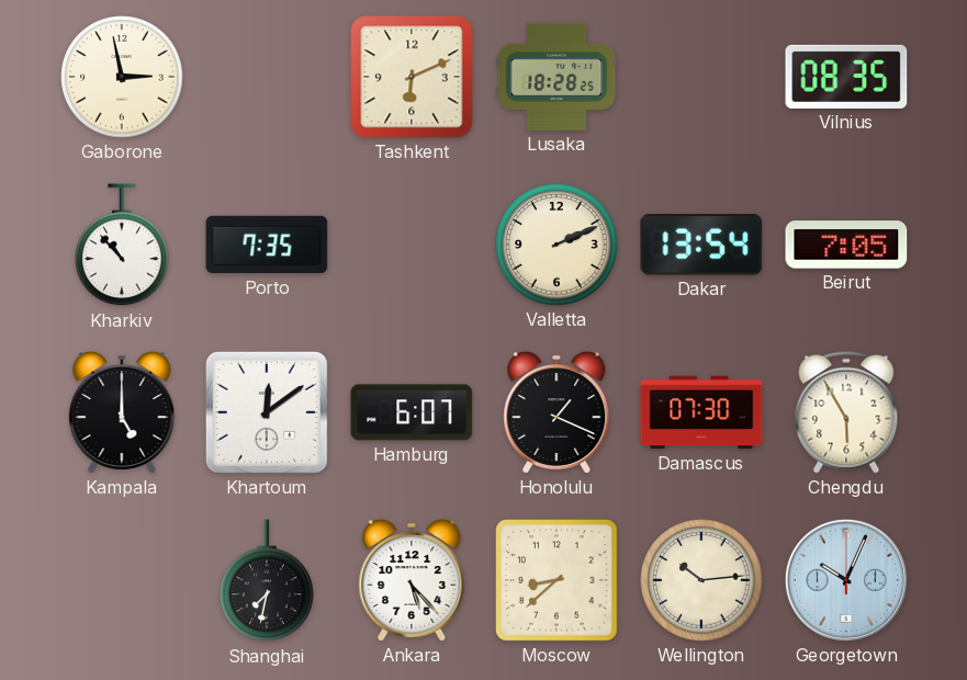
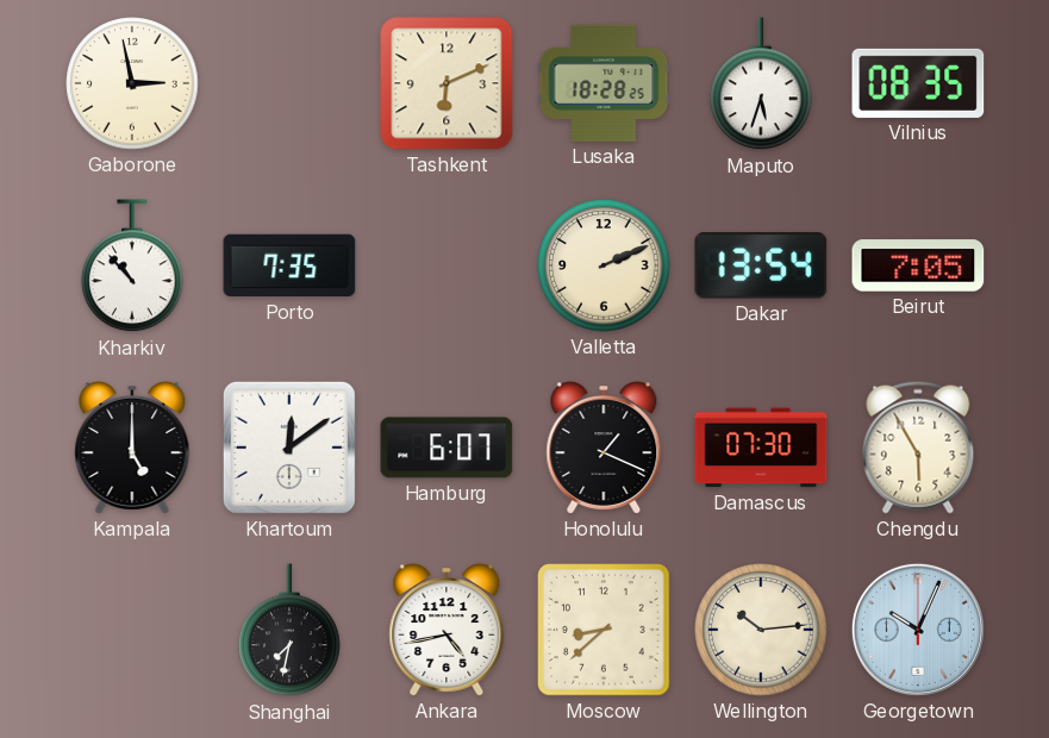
Maputo: none -> 5:33
Ankara: 5:23 -> 4:43
